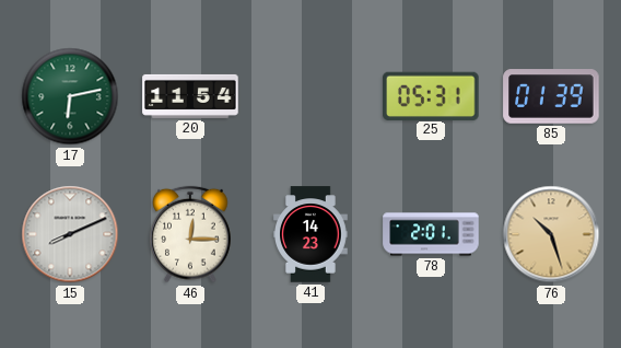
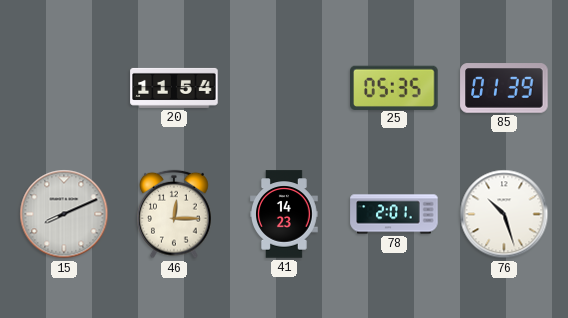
17: 6:13 -> none
25: 05:31 -> 05:35
76 dial: champagne -> white
